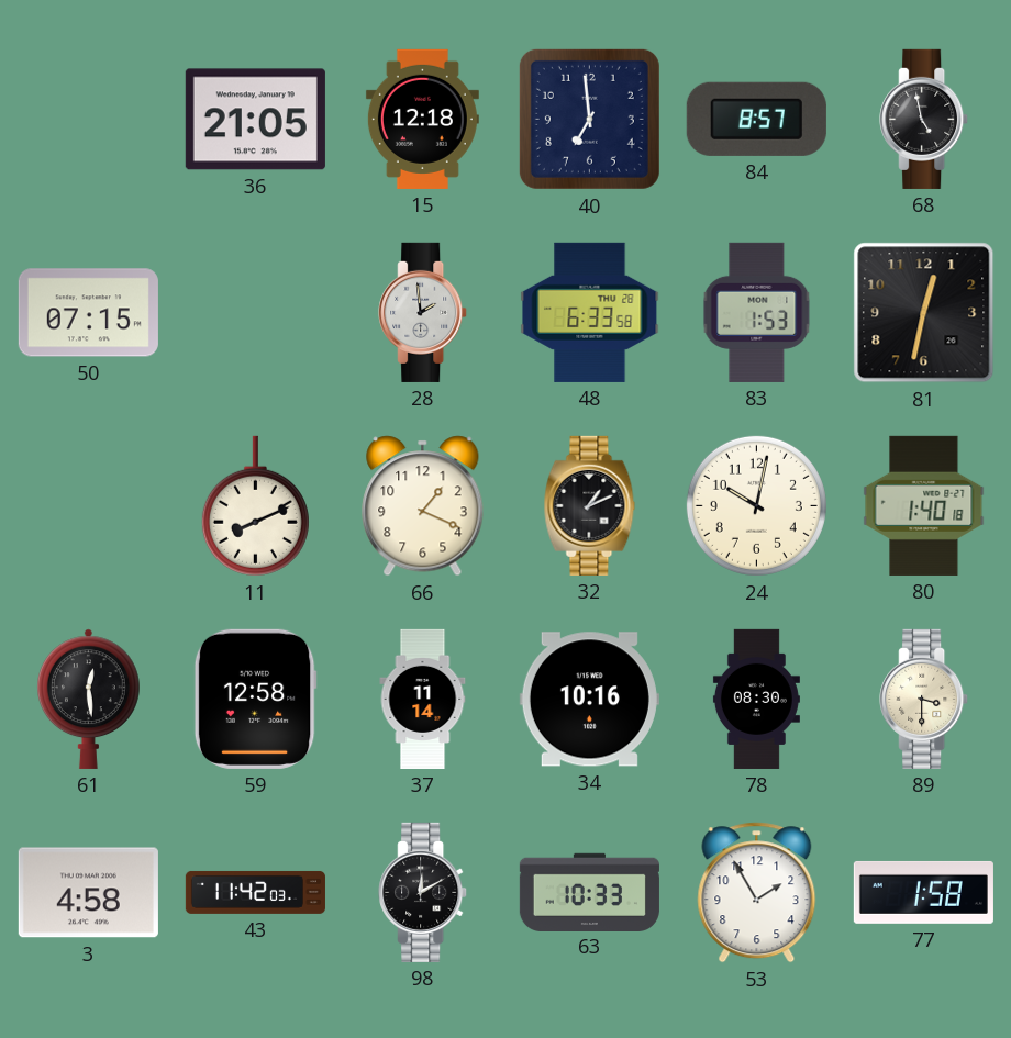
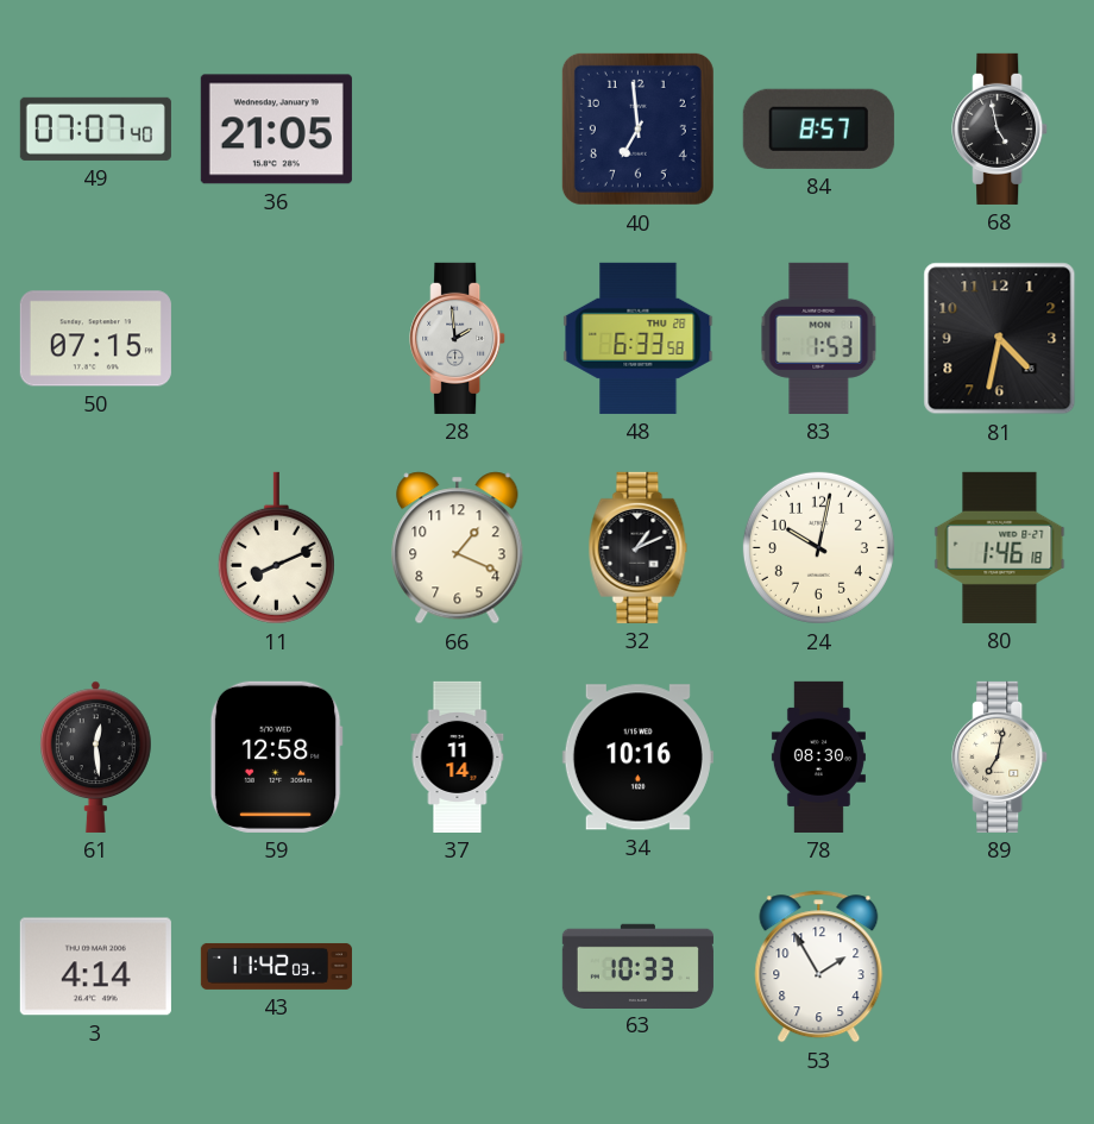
49: none -> 07:07
15: 12:18 -> none
81: 12:32 -> 4:32
80: 1:40 -> 1:46
89: 3:30 -> 7:02
3: 4:58 -> 4:14
98: 12:10 -> none
77: 1:58 -> none
